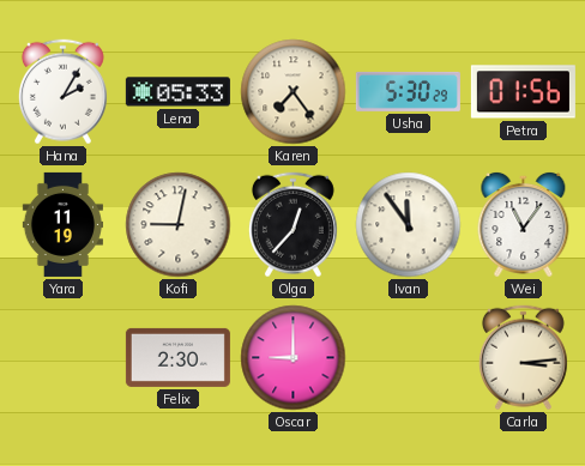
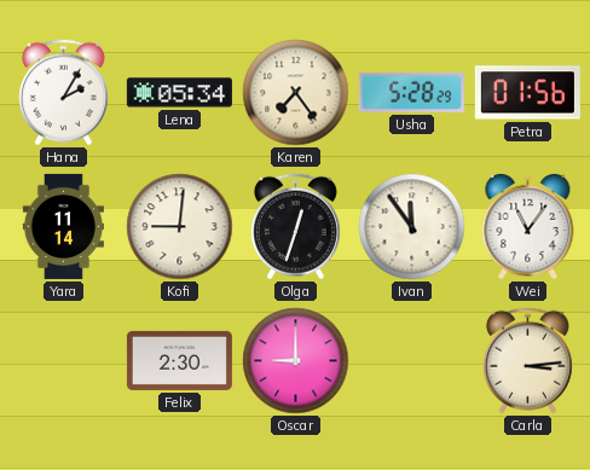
Lena: 05:33 -> 05:34
Usha: 5:30 -> 5:28
Yara: 11:19 -> 11:14
Kofi: 9:02 -> 9:01
Olga: 12:37 -> 12:33
